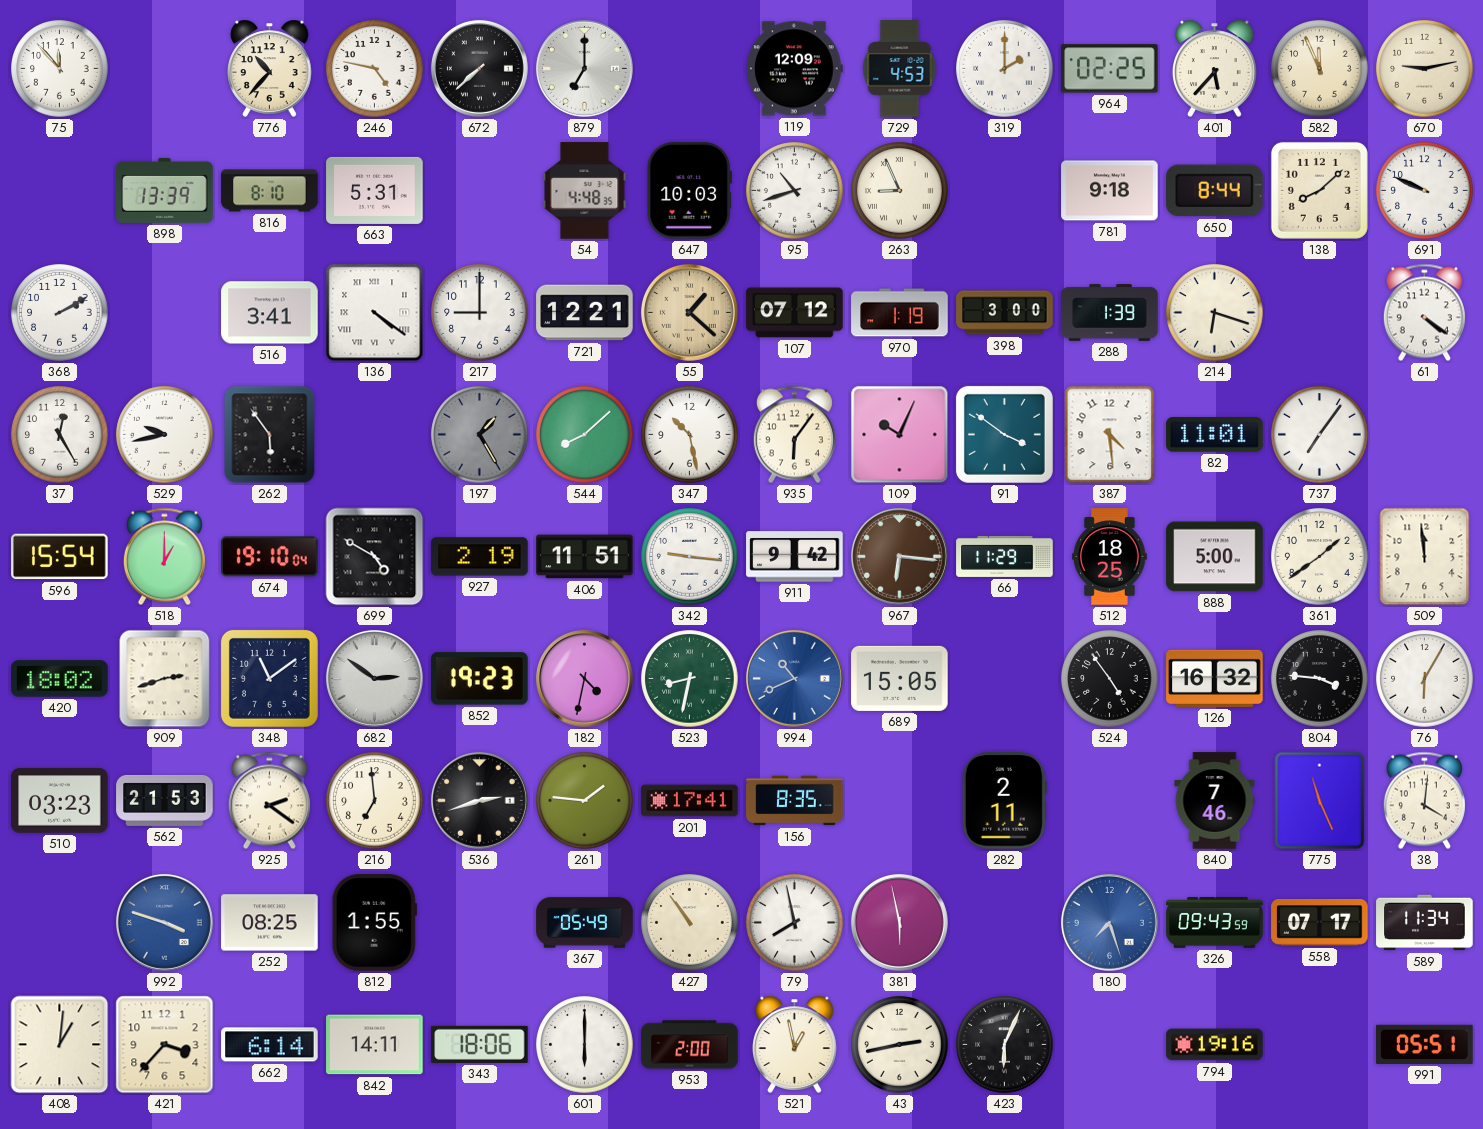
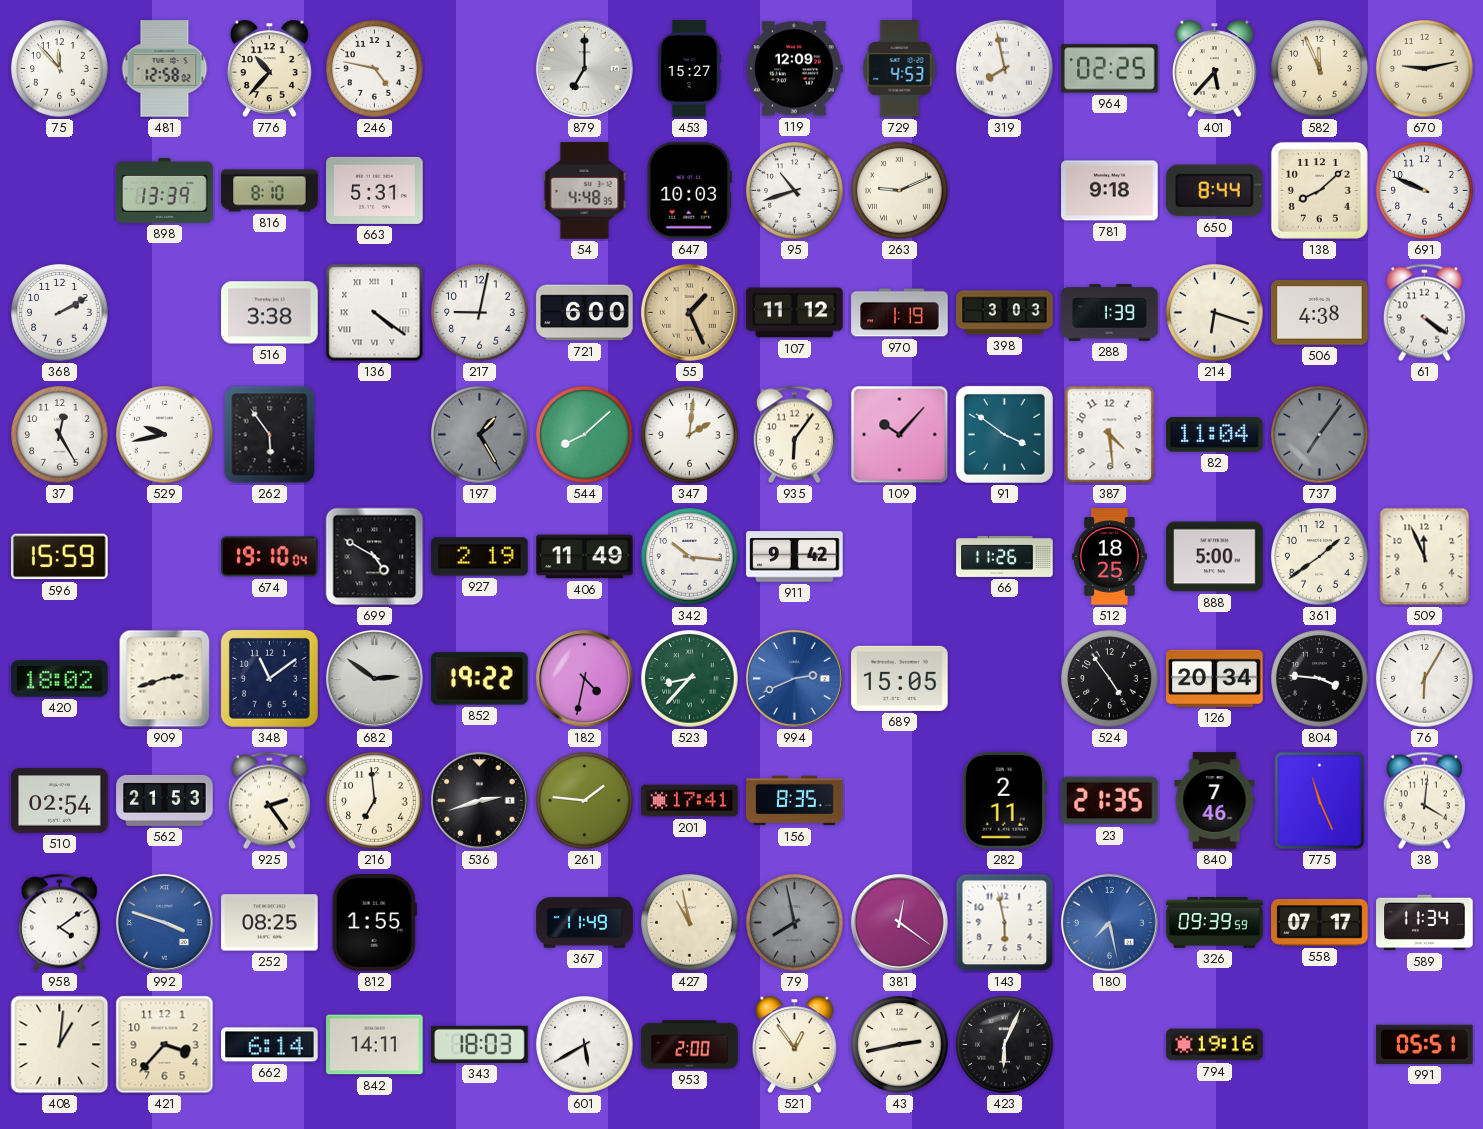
481: none -> 12:58
672: 7:38 -> none
453: none -> 15:27
319: 2:00 -> 7:58
263: 8:56 -> 9:11
516: 3:41 -> 3:38
217: 9:00 -> 9:02
721: 12:21 -> 6:00
55: 1:22 -> 1:26
107: 07:12 -> 11:12
398: 3:00 -> 3:03
506: none -> 4:38
347: 10:28 -> 2:01
109: 10:04 -> 10:07
82: 11:01 -> 11:04
737 dial: white -> grey
596: 15:54 -> 15:59
518: 1:00 -> none
406: 11:51 -> 11:49
342: 9:16 -> 10:16
967: 6:16 -> none
66: 11:29 -> 11:26
509: 11:59 -> 11:56
852: 19:23 -> 19:22
523: 8:32 -> 8:37
994: 10:41 -> 2:41
126: 16:32 -> 20:34
510: 03:23 -> 02:54
925: 2:21 -> 2:24
23: none -> 21:35
958: none -> 4:09
367: 05:49 -> 11:49
427: 10:54 -> 10:58
79 dial: white -> grey
381: 5:58 -> 12:21
143: none -> 5:58
180: 7:27 -> 7:28
326: 09:43 -> 09:39
343: 18:06 -> 18:03
601: 6:00 -> 5:40
521: 12:58 -> 12:54
